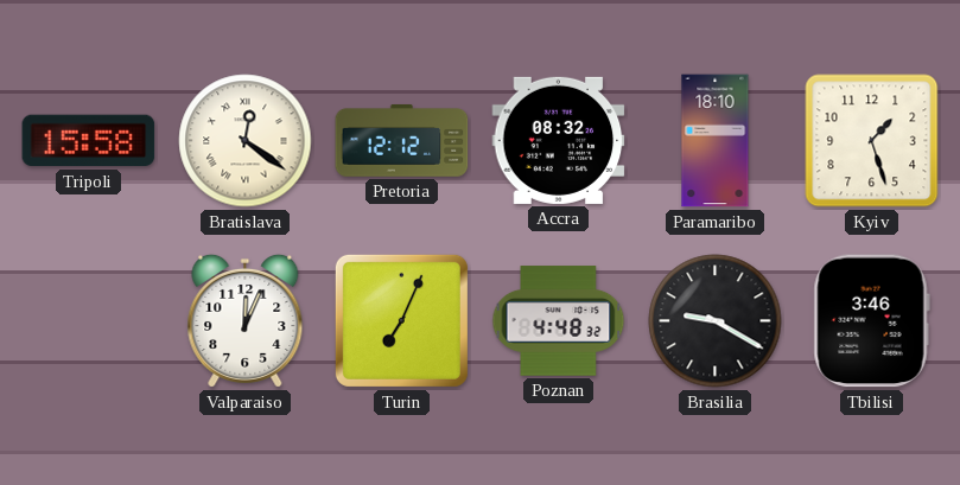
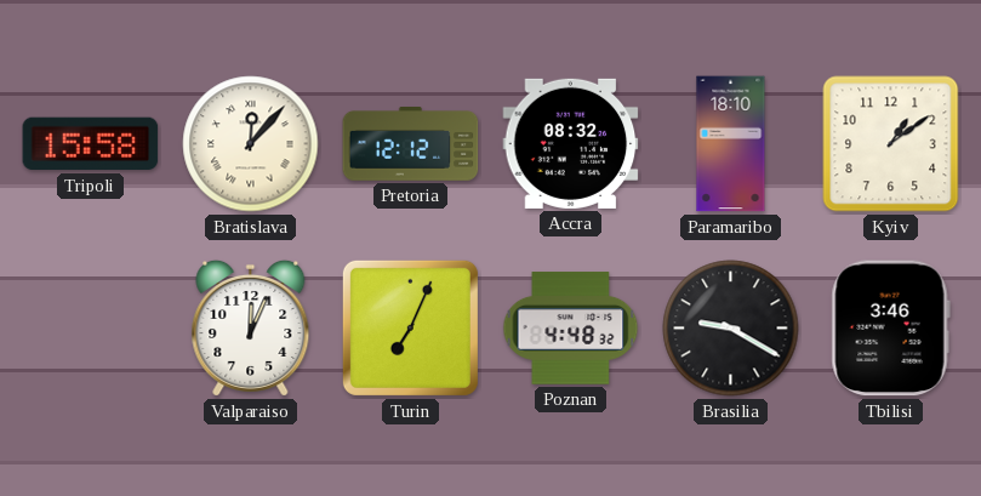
Bratislava: 12:21 -> 12:07
Kyiv: 1:27 -> 1:09
